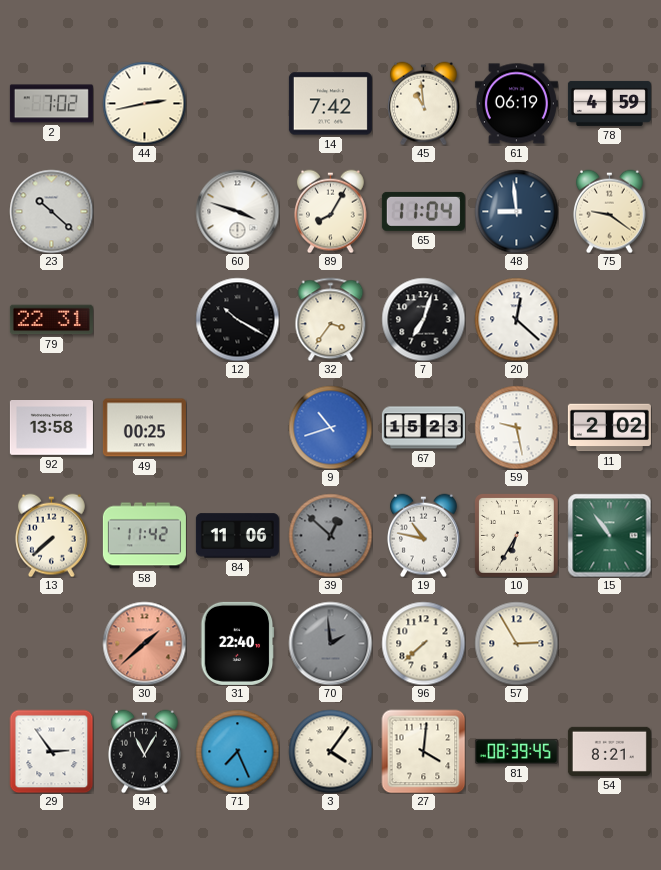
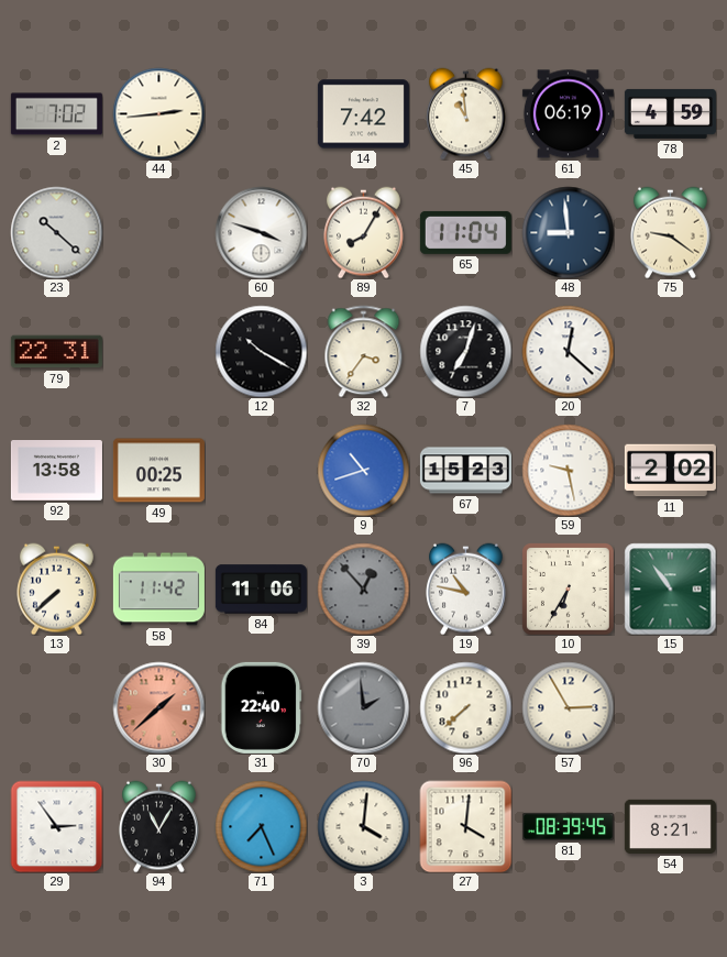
44: 2:43 -> 2:44
39: 12:52 -> 12:53
3: 4:06 -> 4:01
